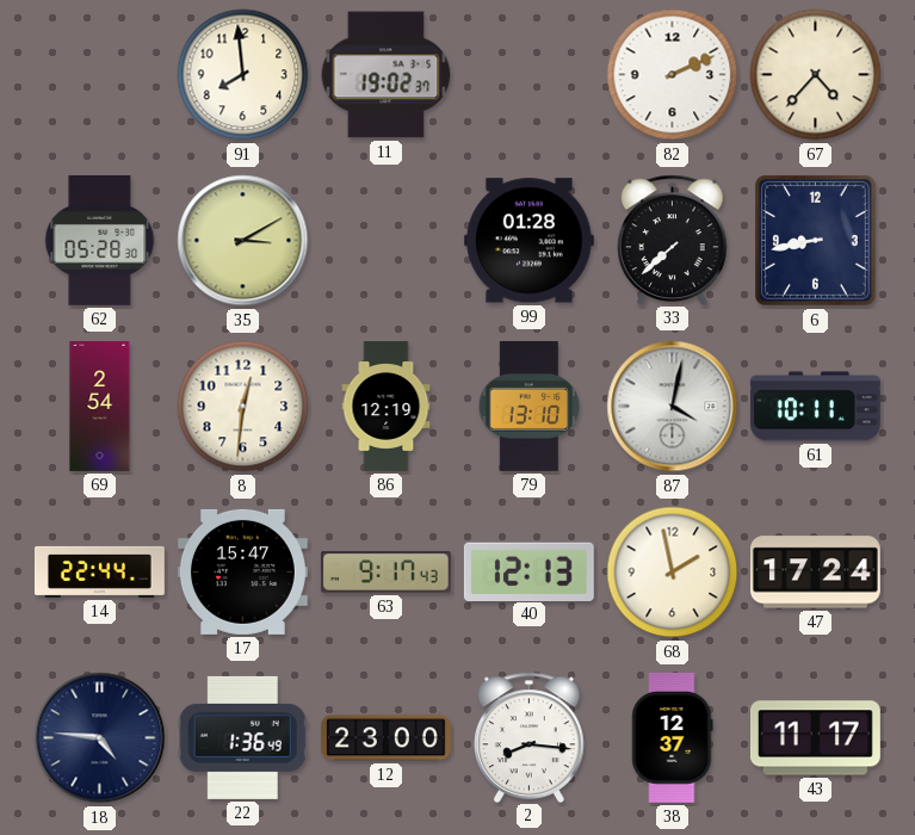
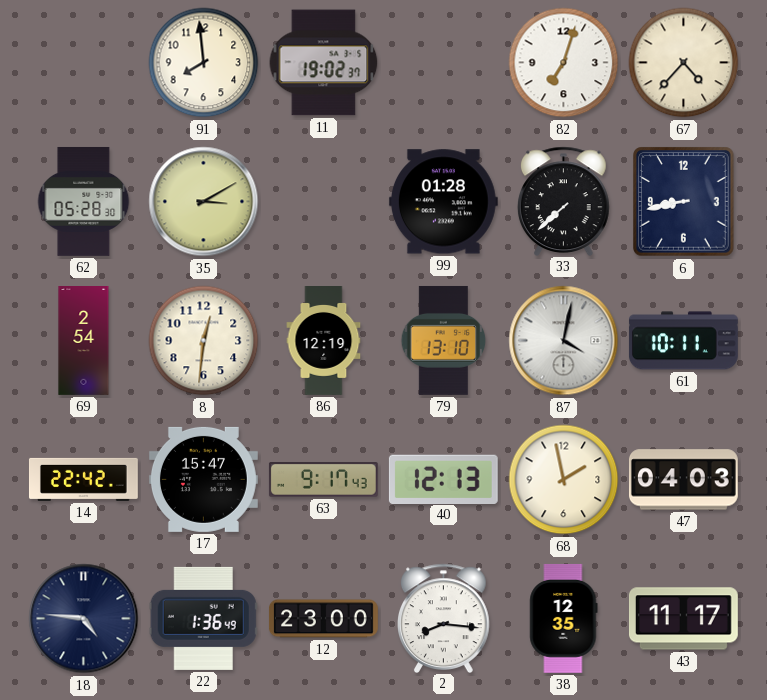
82: 2:11 -> 7:03
14: 22:44 -> 22:42
47: 17:24 -> 04:03
38: 12:37 -> 12:35
